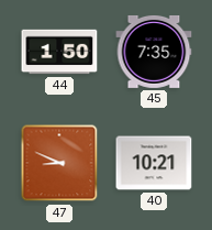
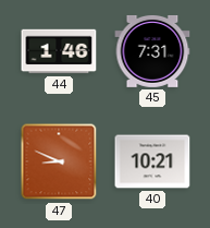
44: 1:50 -> 1:46
45: 7:35 -> 7:31
